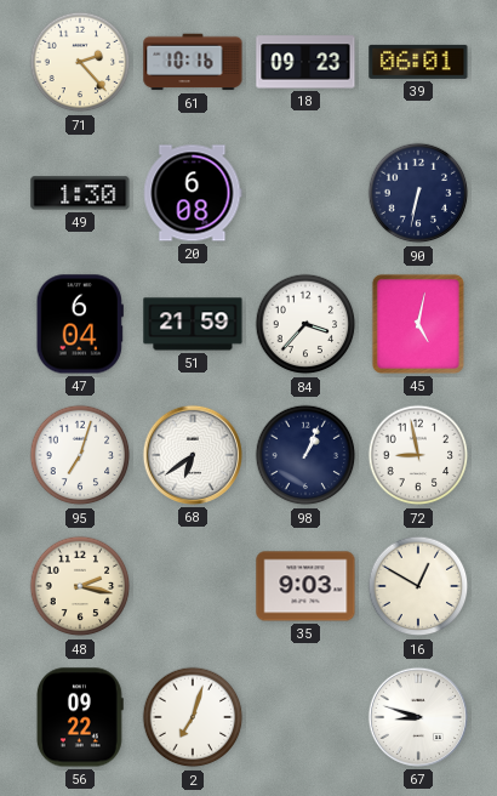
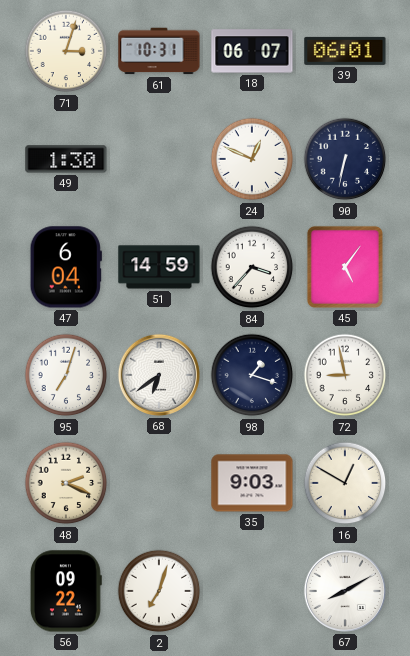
71: 2:23 -> 3:03
61: 10:16 -> 10:31
18: 09:23 -> 06:07
20: 6:08 -> none
24: none -> 12:49
51: 21:59 -> 14:59
45: 5:02 -> 5:06
98: 1:04 -> 1:18
48: 2:17 -> 2:19
67: 8:48 -> 8:10
